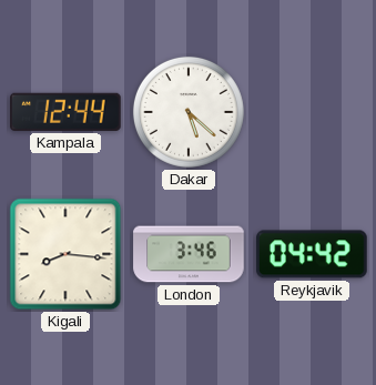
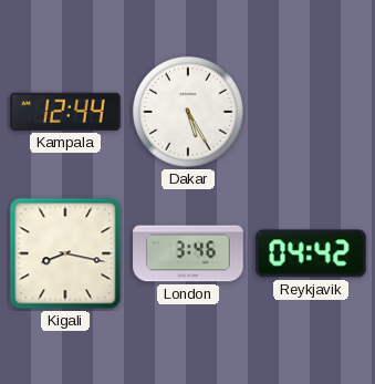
Dakar: 5:22 -> 5:25
Kigali: 8:16 -> 8:17
